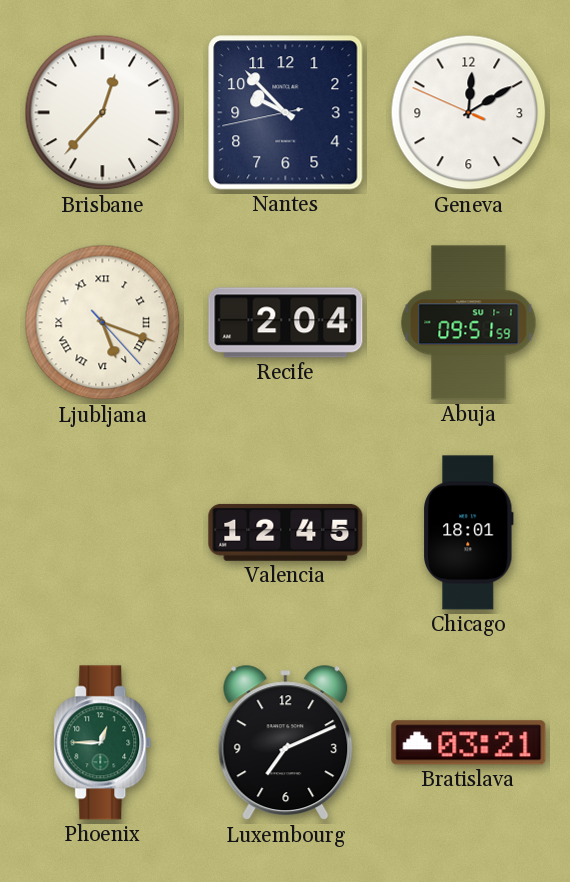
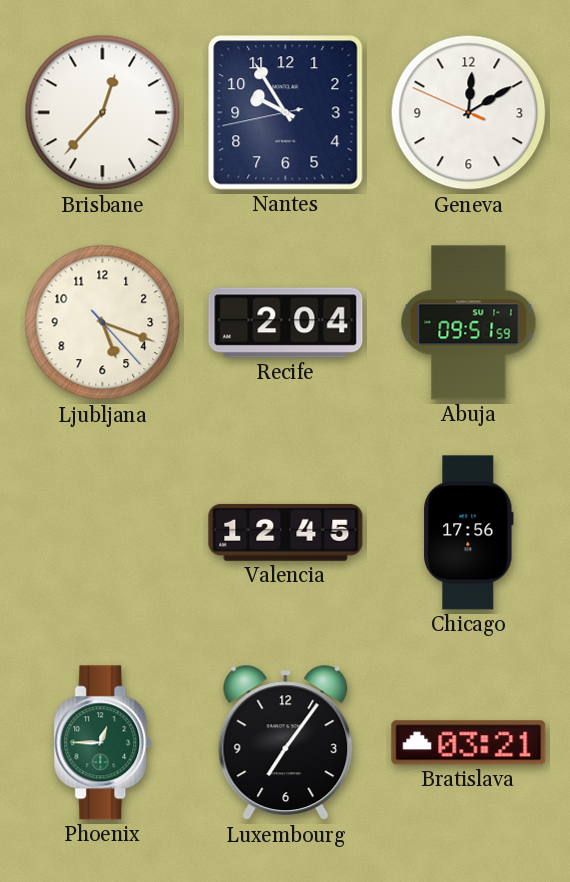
Nantes: 9:52 -> 9:54
Ljubljana numerals: Roman -> Arabic
Chicago: 18:01 -> 17:56
Luxembourg: 7:11 -> 7:06
